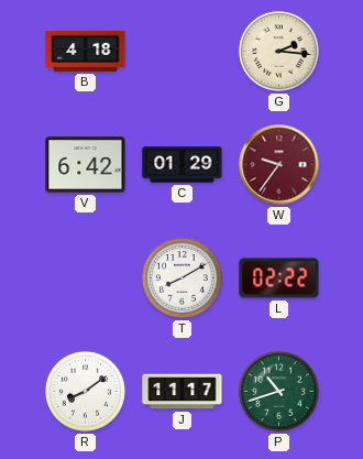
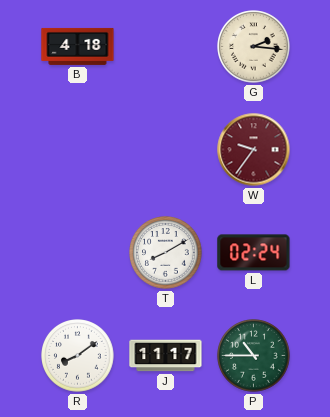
V: 6:42 -> none
C: 01:29 -> none
L: 02:22 -> 02:24
P: 10:42 -> 10:45
